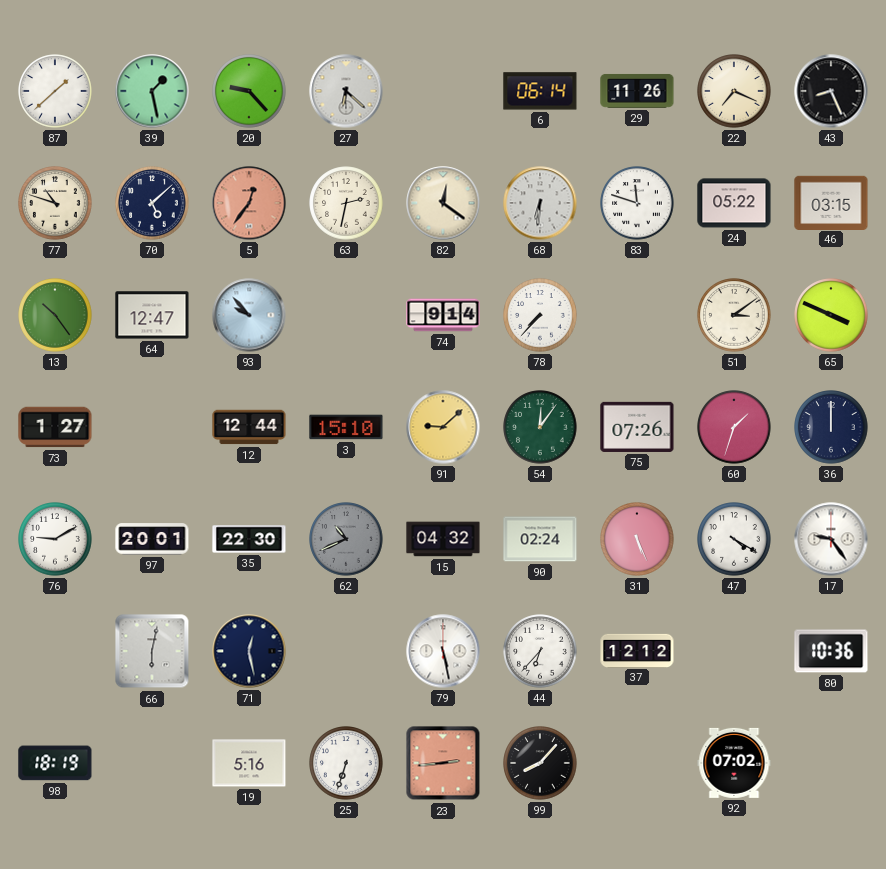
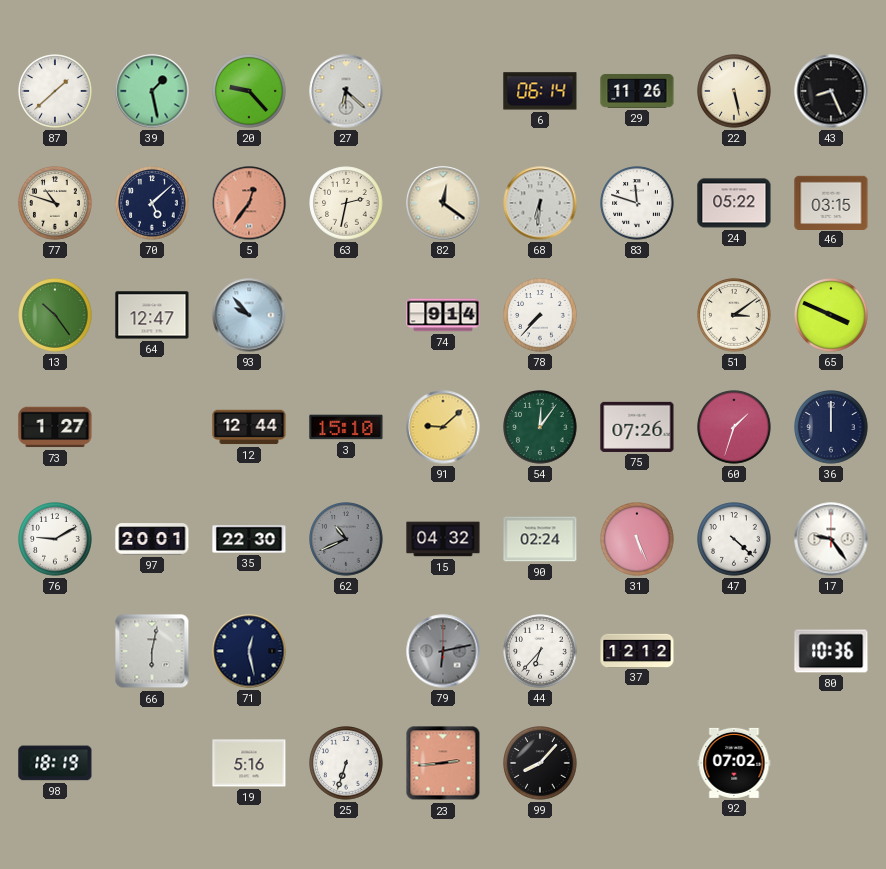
22: 7:19 -> 5:28
47: 4:20 -> 4:22
79: 5:28 -> 6:13
79 dial: white -> grey
